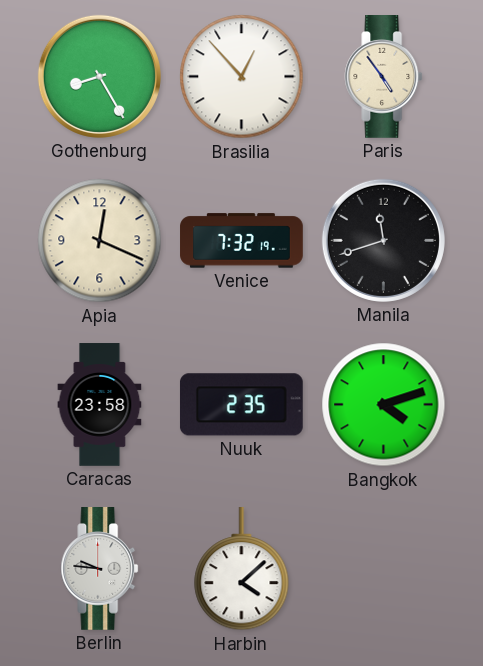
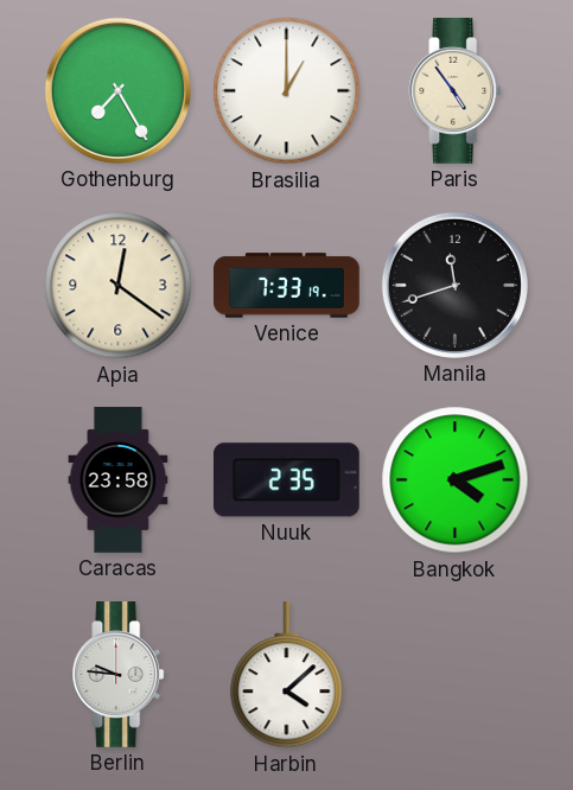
Gothenburg: 8:25 -> 7:25
Brasilia: 12:53 -> 1:00
Apia: 12:19 -> 12:21
Venice: 7:32 -> 7:33
